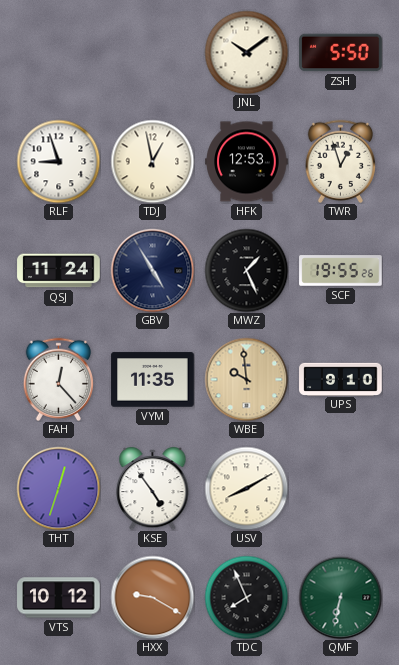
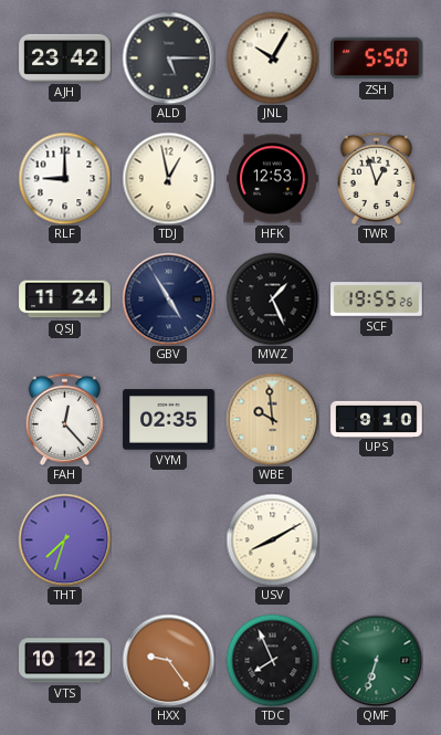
AJH: none -> 23:42
ALD: none -> 5:15
JNL: 10:09 -> 10:05
RLF: 8:57 -> 9:00
VYM: 11:35 -> 02:35
THT: 12:33 -> 7:33
KSE: 4:54 -> none
HXX: 9:20 -> 9:24
QMF: 6:32 -> 6:33
